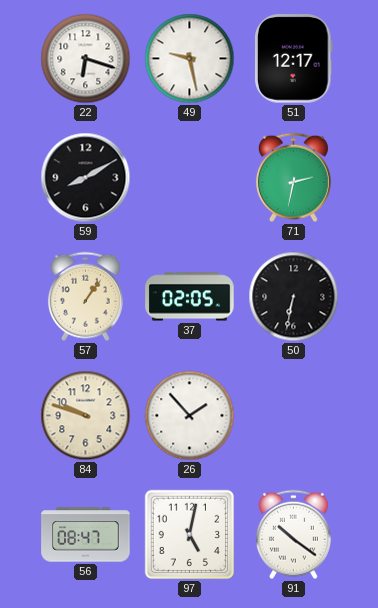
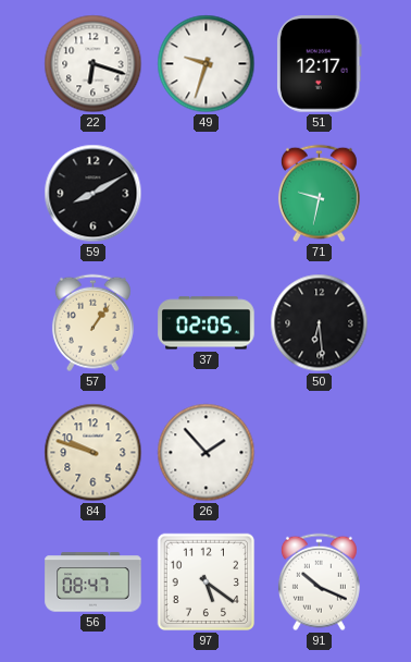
49: 9:28 -> 9:33
71: 2:32 -> 9:32
50: 6:32 -> 6:29
97: 5:02 -> 5:21
91: 10:21 -> 10:19
